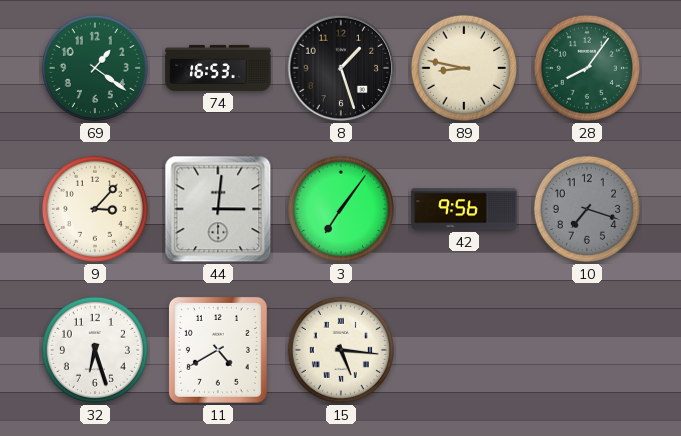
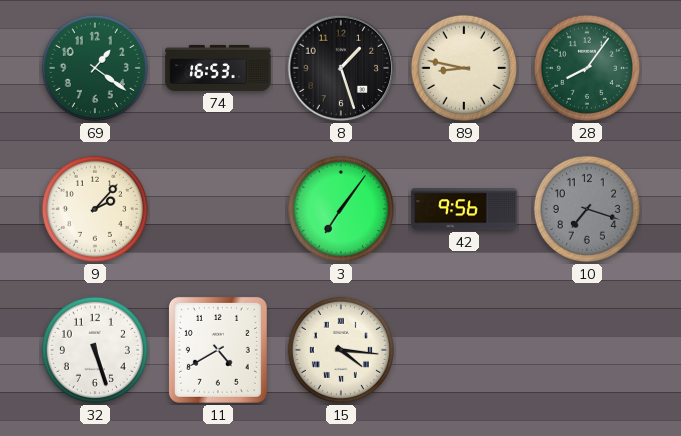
9: 3:07 -> 2:07
44: 3:01 -> none
32: 6:27 -> 5:27
15: 5:16 -> 4:16
